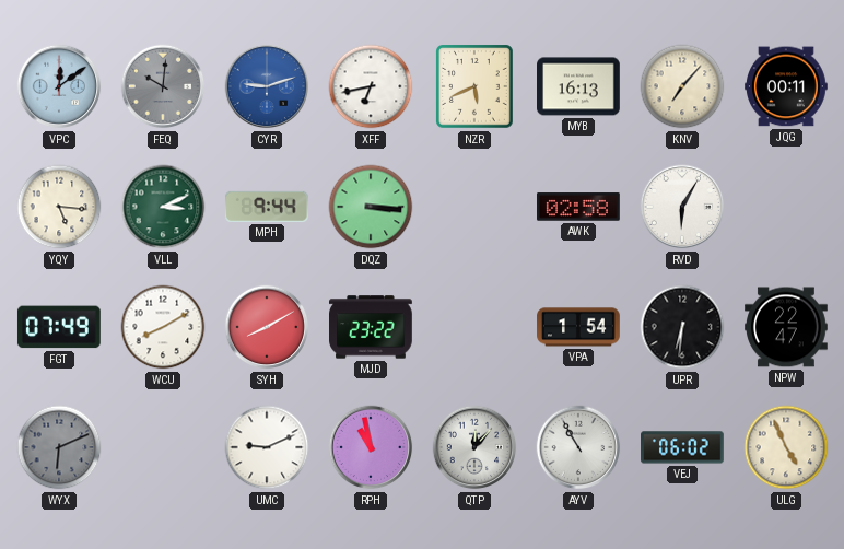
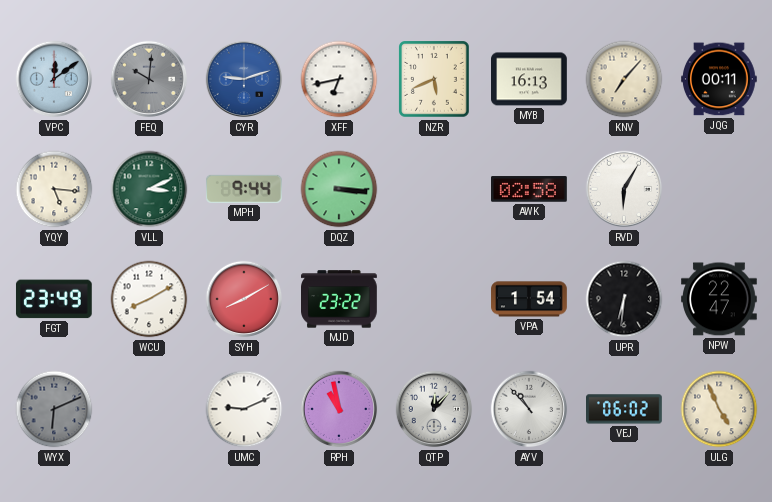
FGT: 07:49 -> 23:49
AYV: 10:55 -> 10:53
